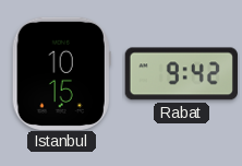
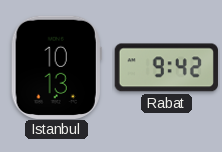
Istanbul: 10:15 -> 10:13
